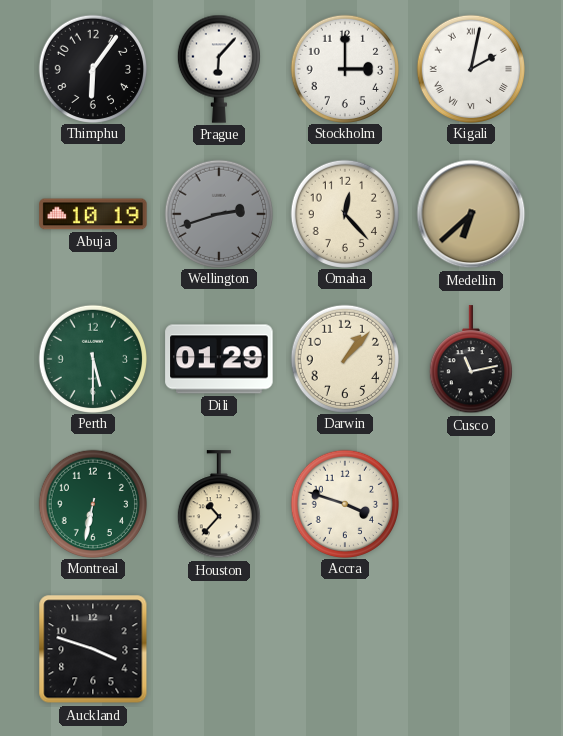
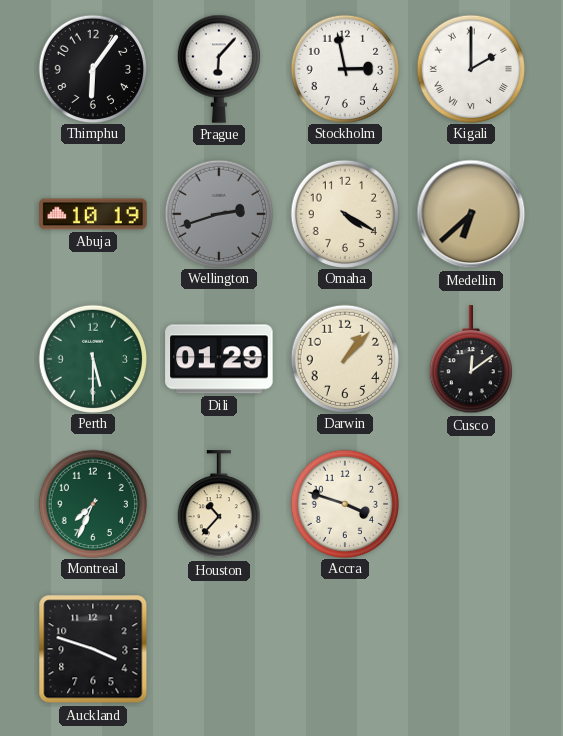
Stockholm: 3:00 -> 2:58
Kigali: 2:02 -> 2:00
Omaha: 12:23 -> 4:20
Cusco: 11:13 -> 12:09
Montreal: 6:32 -> 7:34
